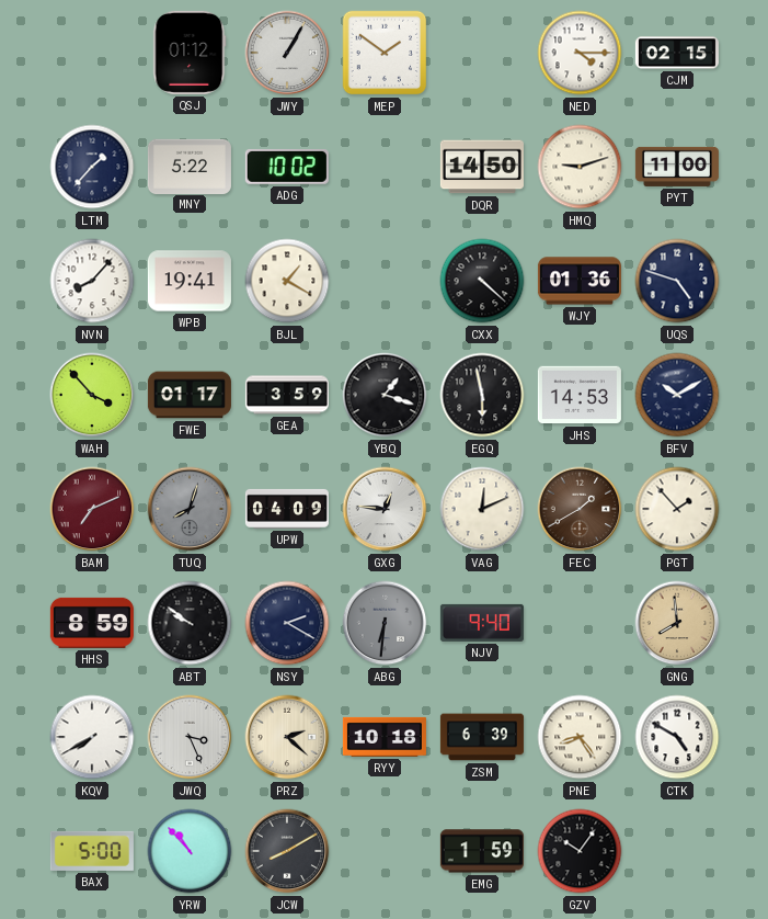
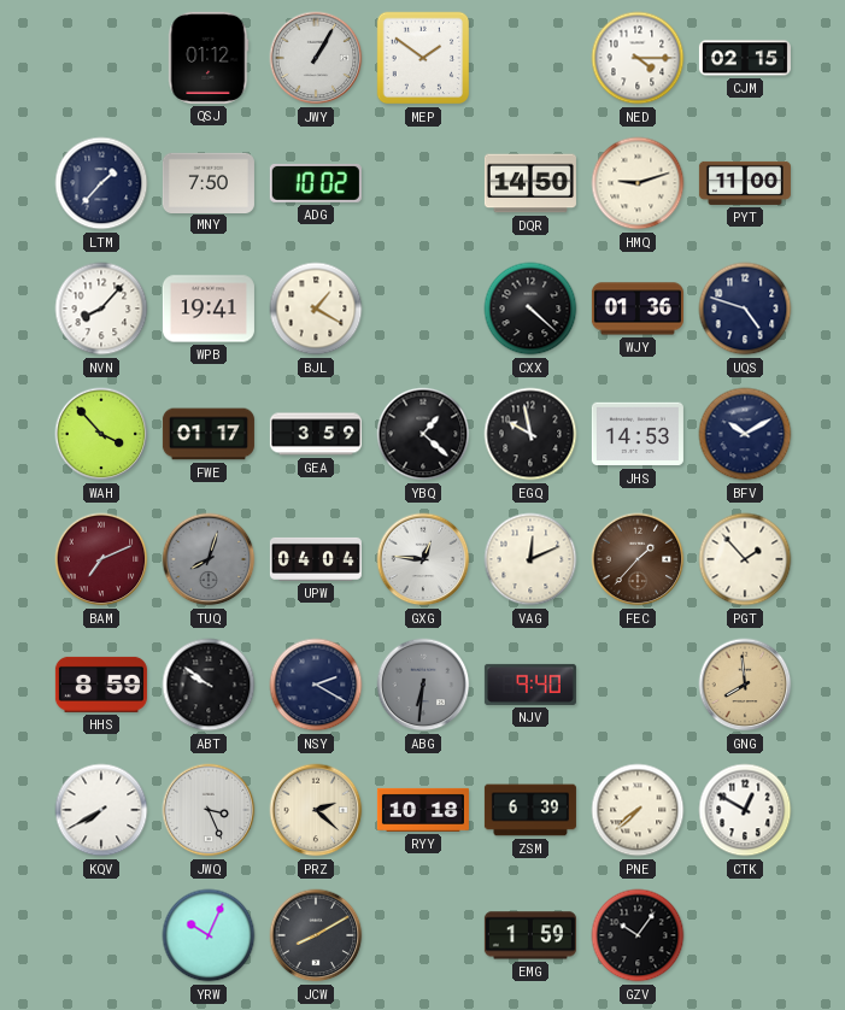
MNY: 5:22 -> 7:50
YBQ: 1:18 -> 1:22
EGQ: 5:58 -> 9:58
UPW: 04:09 -> 04:04
FEC: 1:40 -> 1:37
PNE: 8:24 -> 7:38
CTK: 4:50 -> 12:50
BAX: 5:00 -> none
YRW: 10:53 -> 10:04
